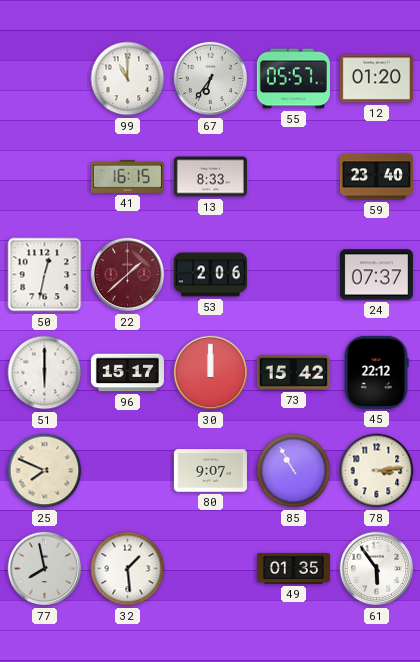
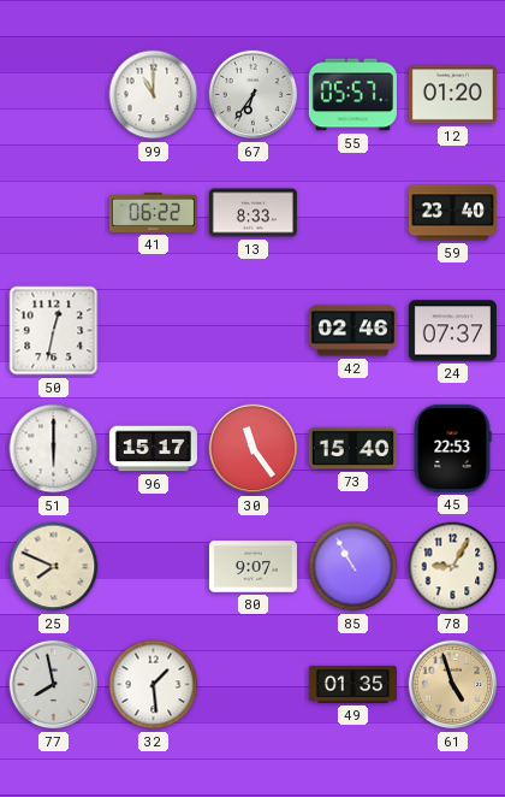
41: 16:15 -> 06:22
22: 1:38 -> none
53: 2:06 -> none
42: none -> 02:46
30: 12:00 -> 11:24
73: 15:42 -> 15:40
45: 22:12 -> 22:53
78: 3:14 -> 9:05
61: 5:54 -> 4:57
61 dial: white -> champagne
